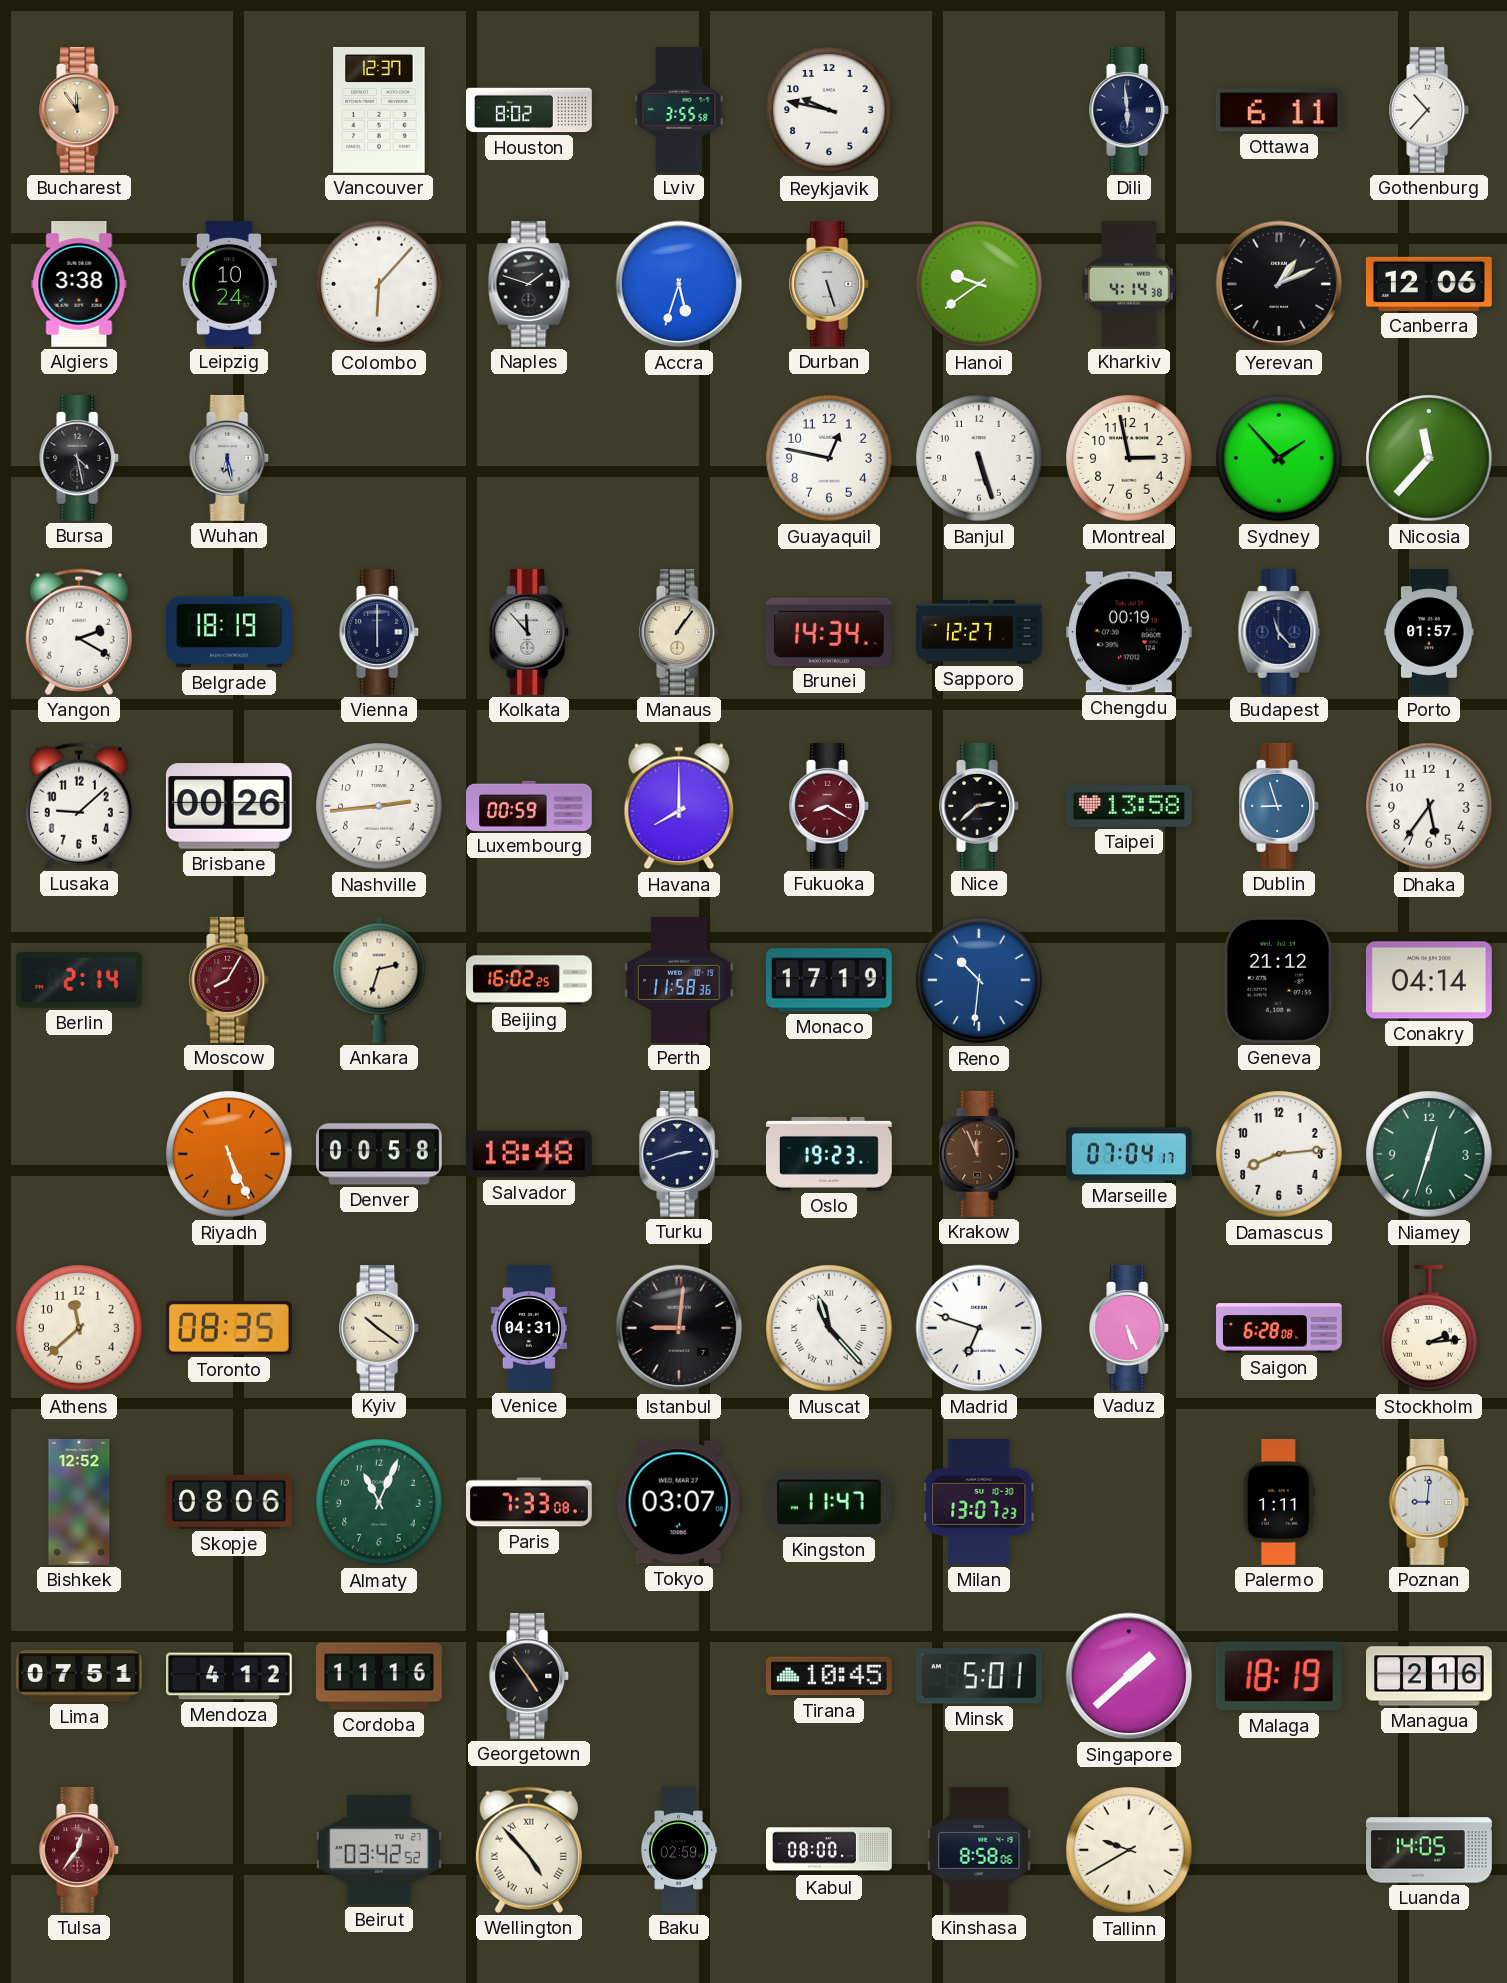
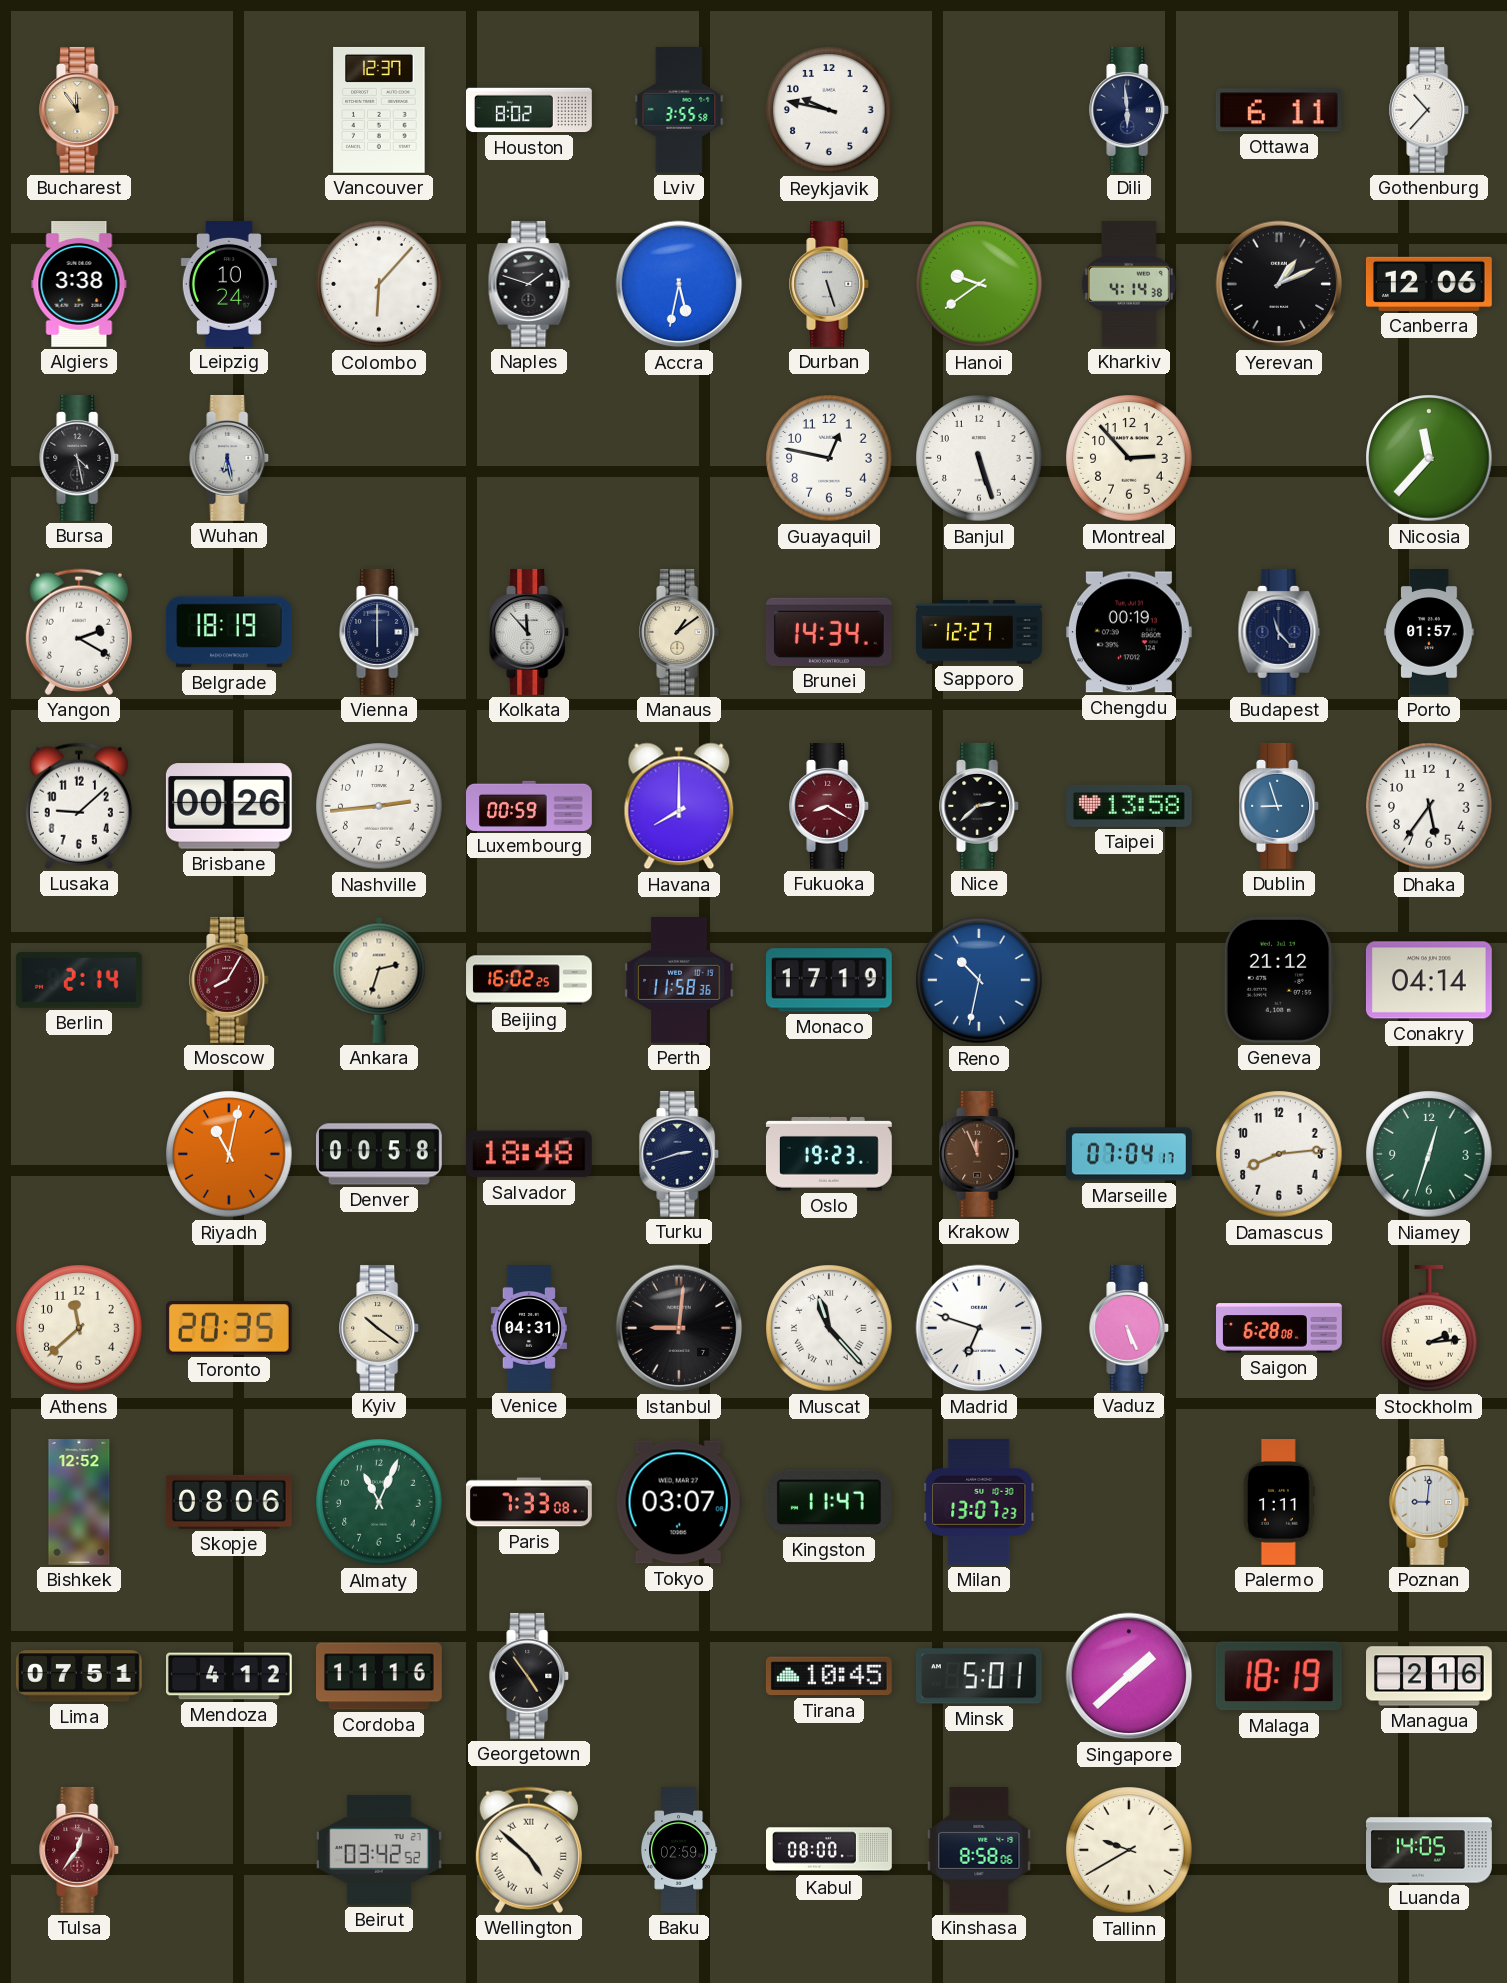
Accra: 5:33 -> 5:32
Montreal: 2:58 -> 2:53
Sydney: 1:53 -> none
Manaus: 1:06 -> 1:09
Reno: 10:31 -> 10:32
Riyadh: 5:26 -> 11:02
Toronto: 08:35 -> 20:35
Wellington: 4:53 -> 4:52
